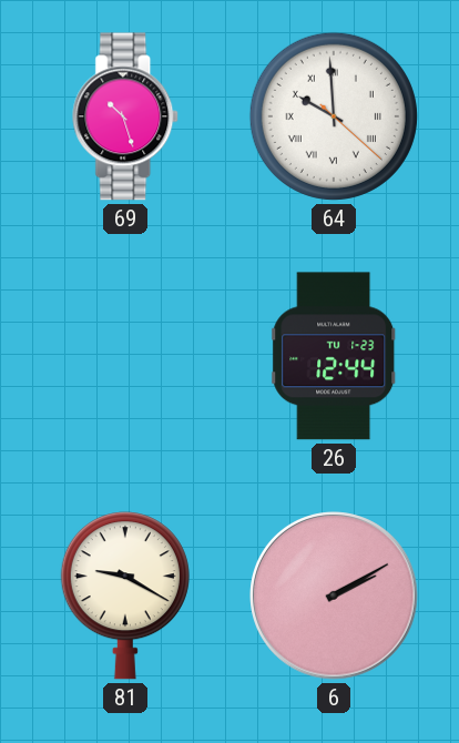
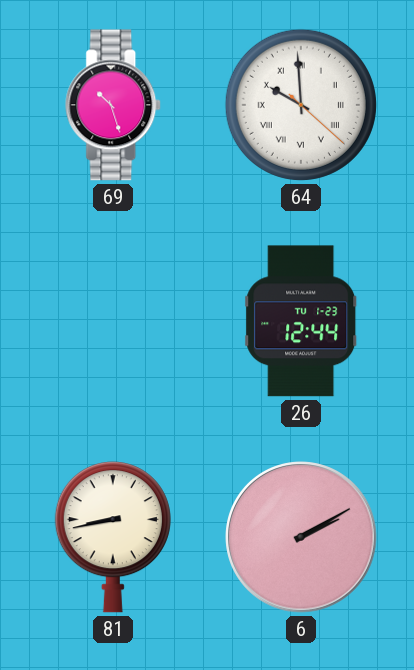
81: 9:20 -> 8:43
